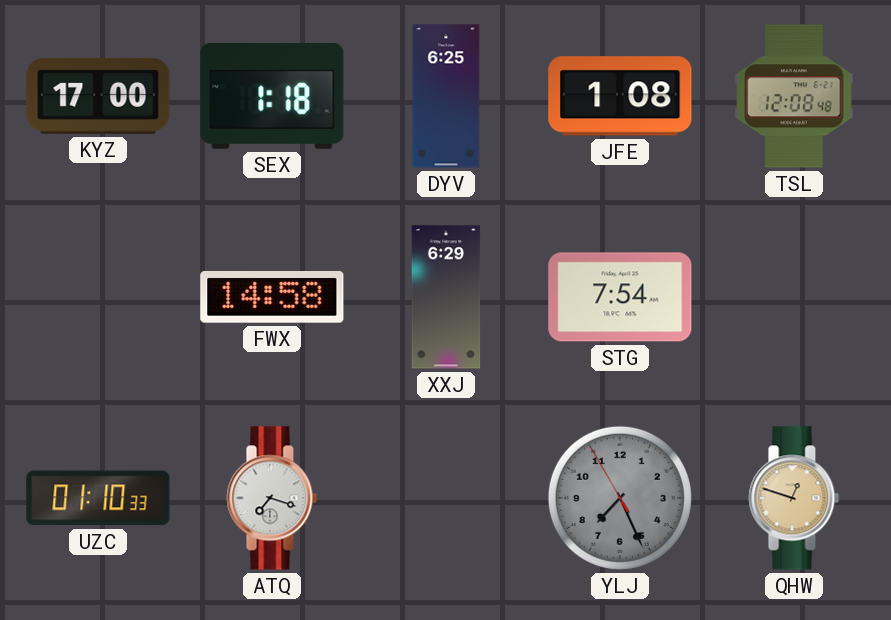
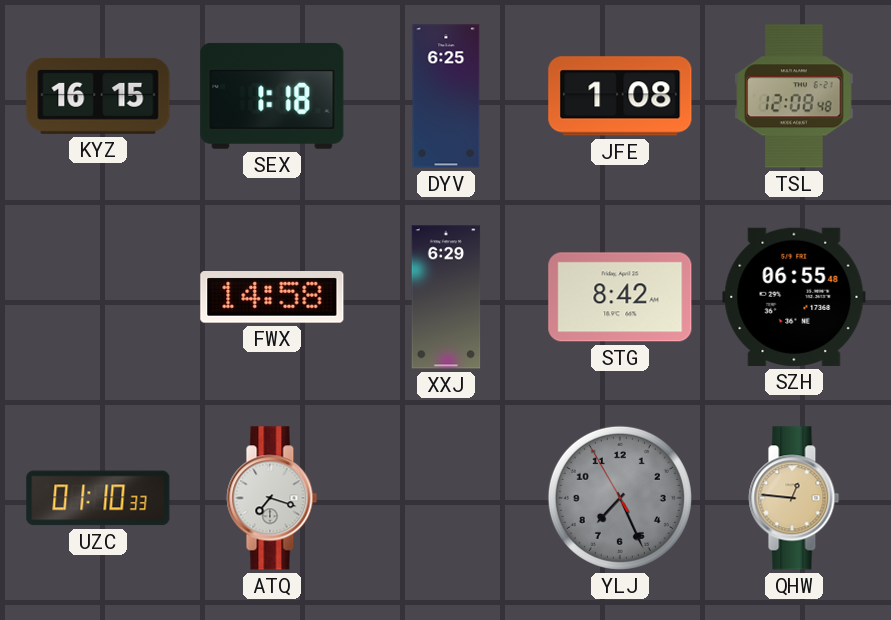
KYZ: 17:00 -> 16:15
STG: 7:54 -> 8:42
SZH: none -> 06:55
QHW: 12:48 -> 12:46
